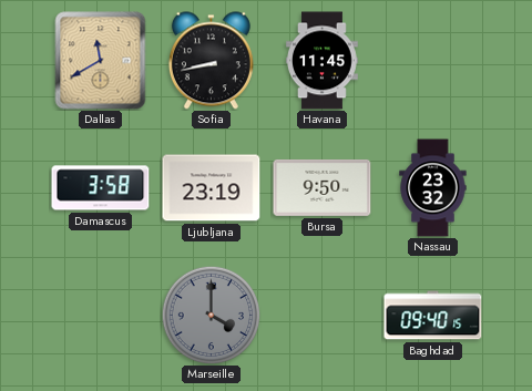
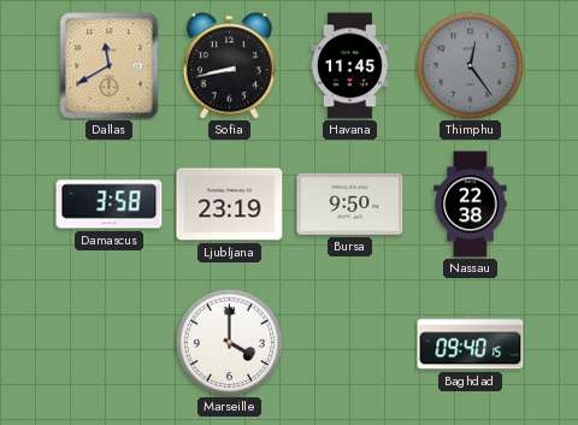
Thimphu: none -> 12:24
Nassau: 23:32 -> 22:38
Marseille dial: grey -> white
